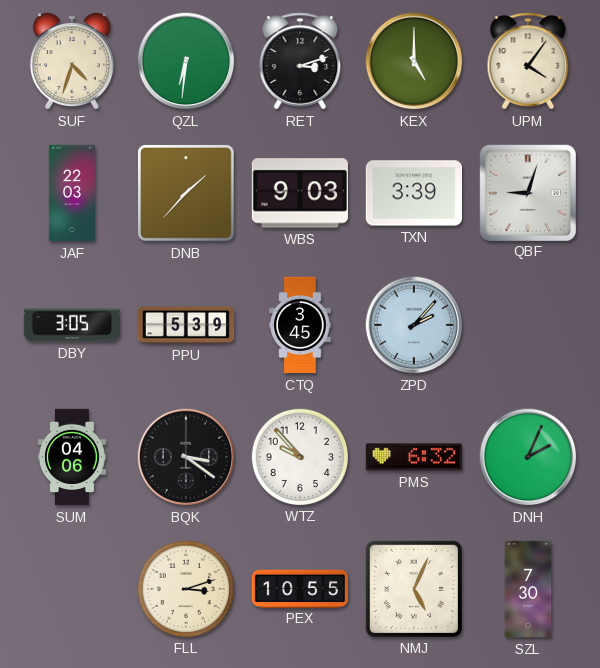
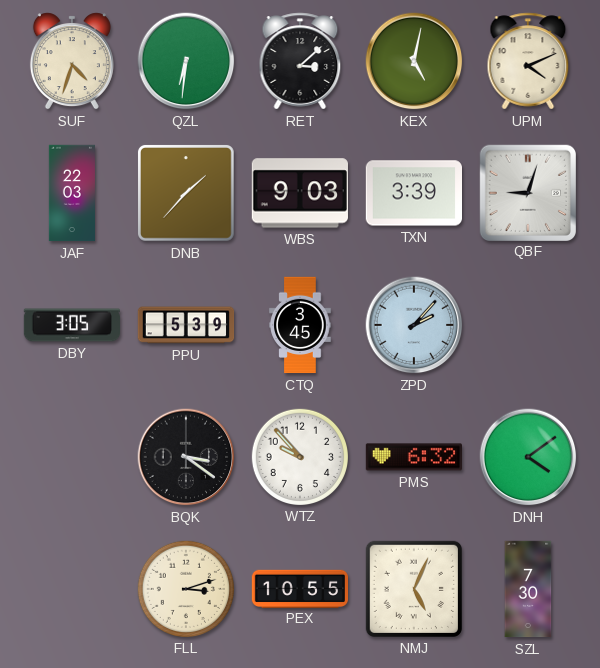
RET: 3:12 -> 3:08
KEX: 5:00 -> 5:02
UPM: 4:06 -> 4:11
SUM: 04:06 -> none
DNH: 2:04 -> 4:09
